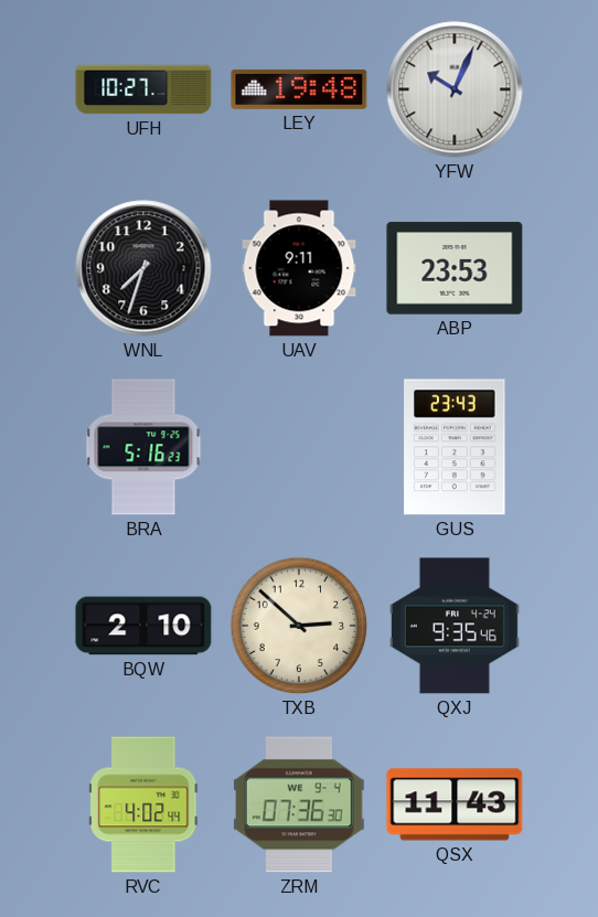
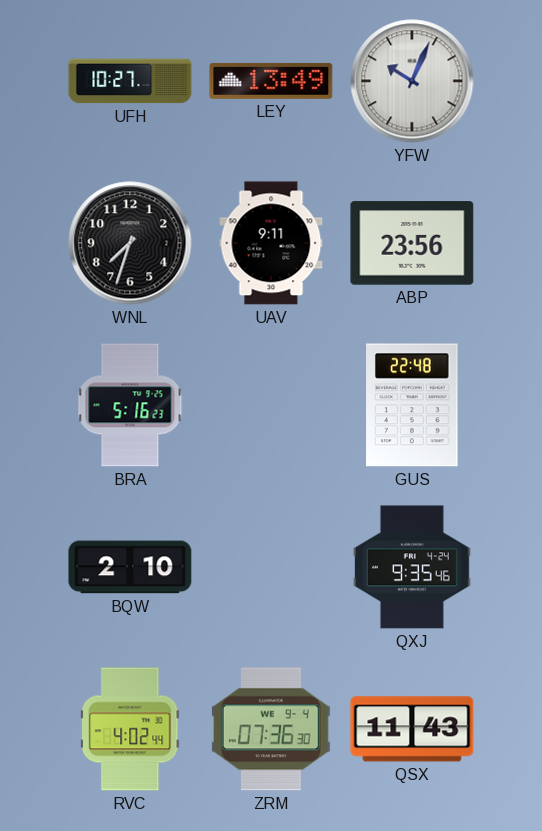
LEY: 19:48 -> 13:49
ABP: 23:53 -> 23:56
GUS: 23:43 -> 22:48
TXB: 2:52 -> none
